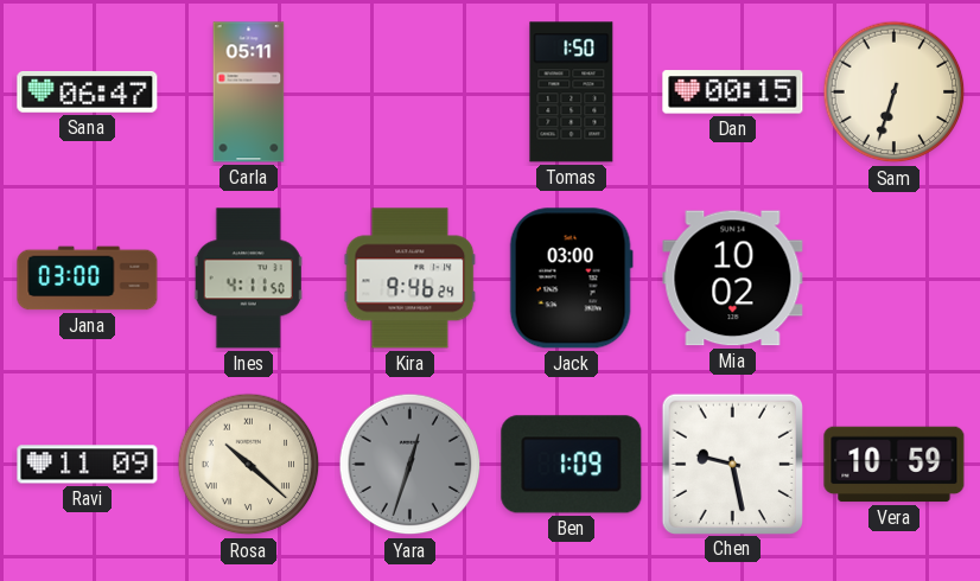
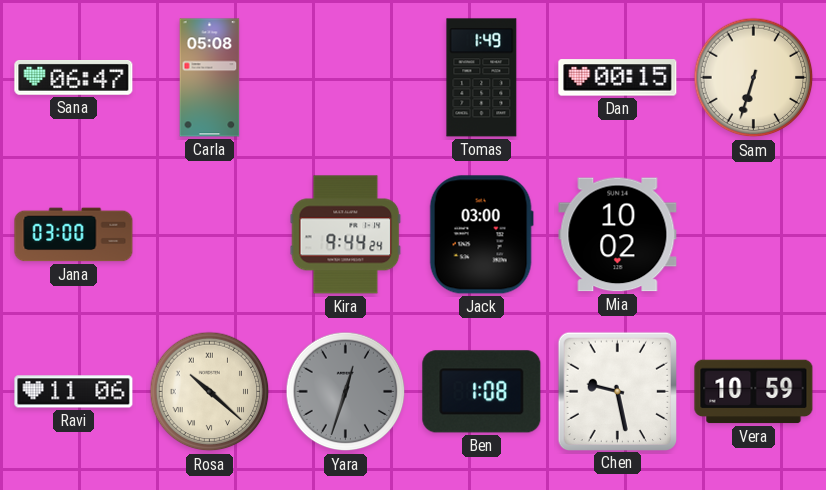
Carla: 05:11 -> 05:08
Tomas: 1:50 -> 1:49
Ines: 4:11 -> none
Kira: 9:46 -> 9:44
Ravi: 11:09 -> 11:06
Ben: 1:09 -> 1:08
